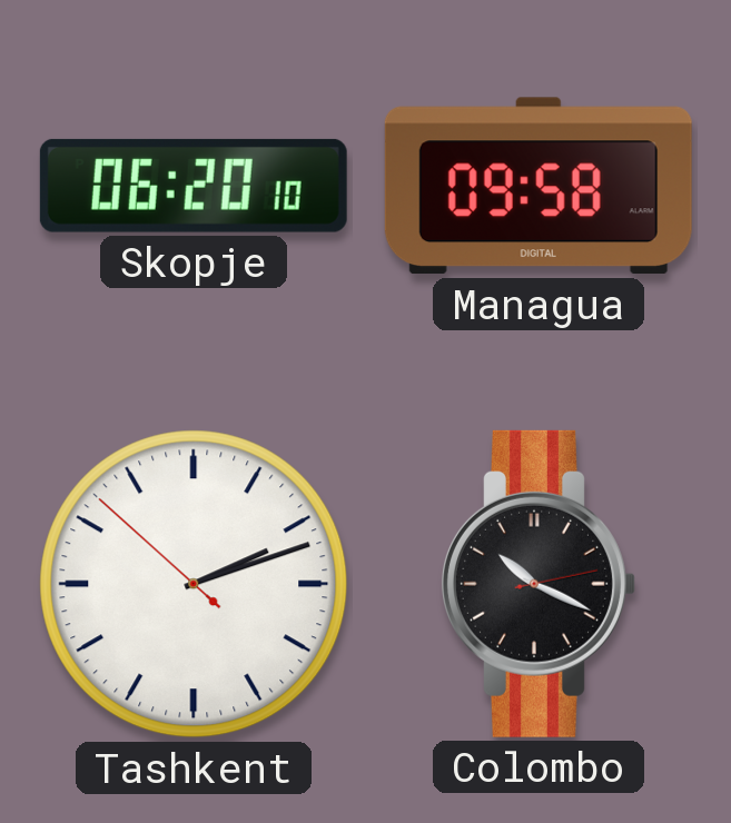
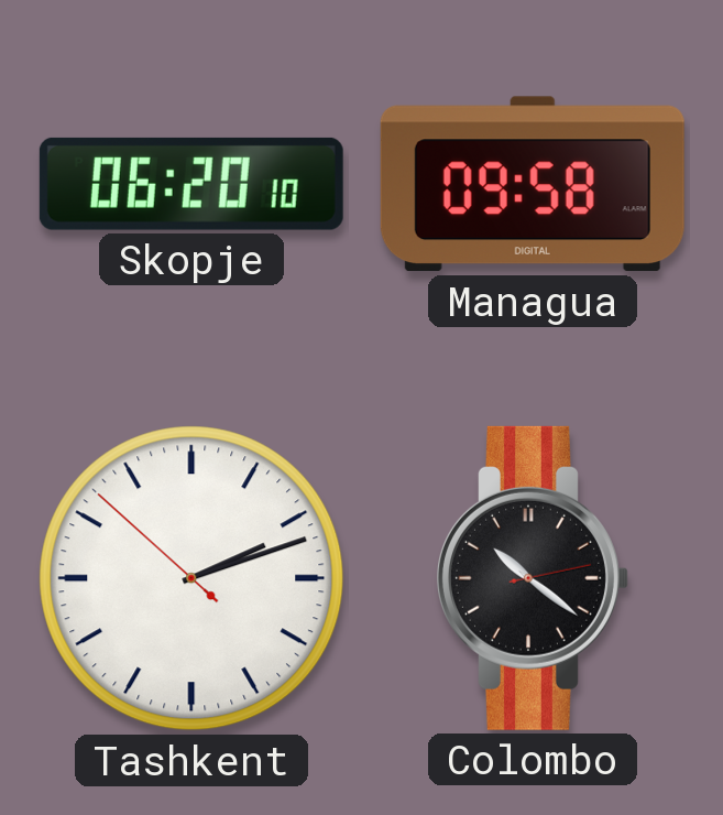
Colombo: 10:19 -> 10:21
